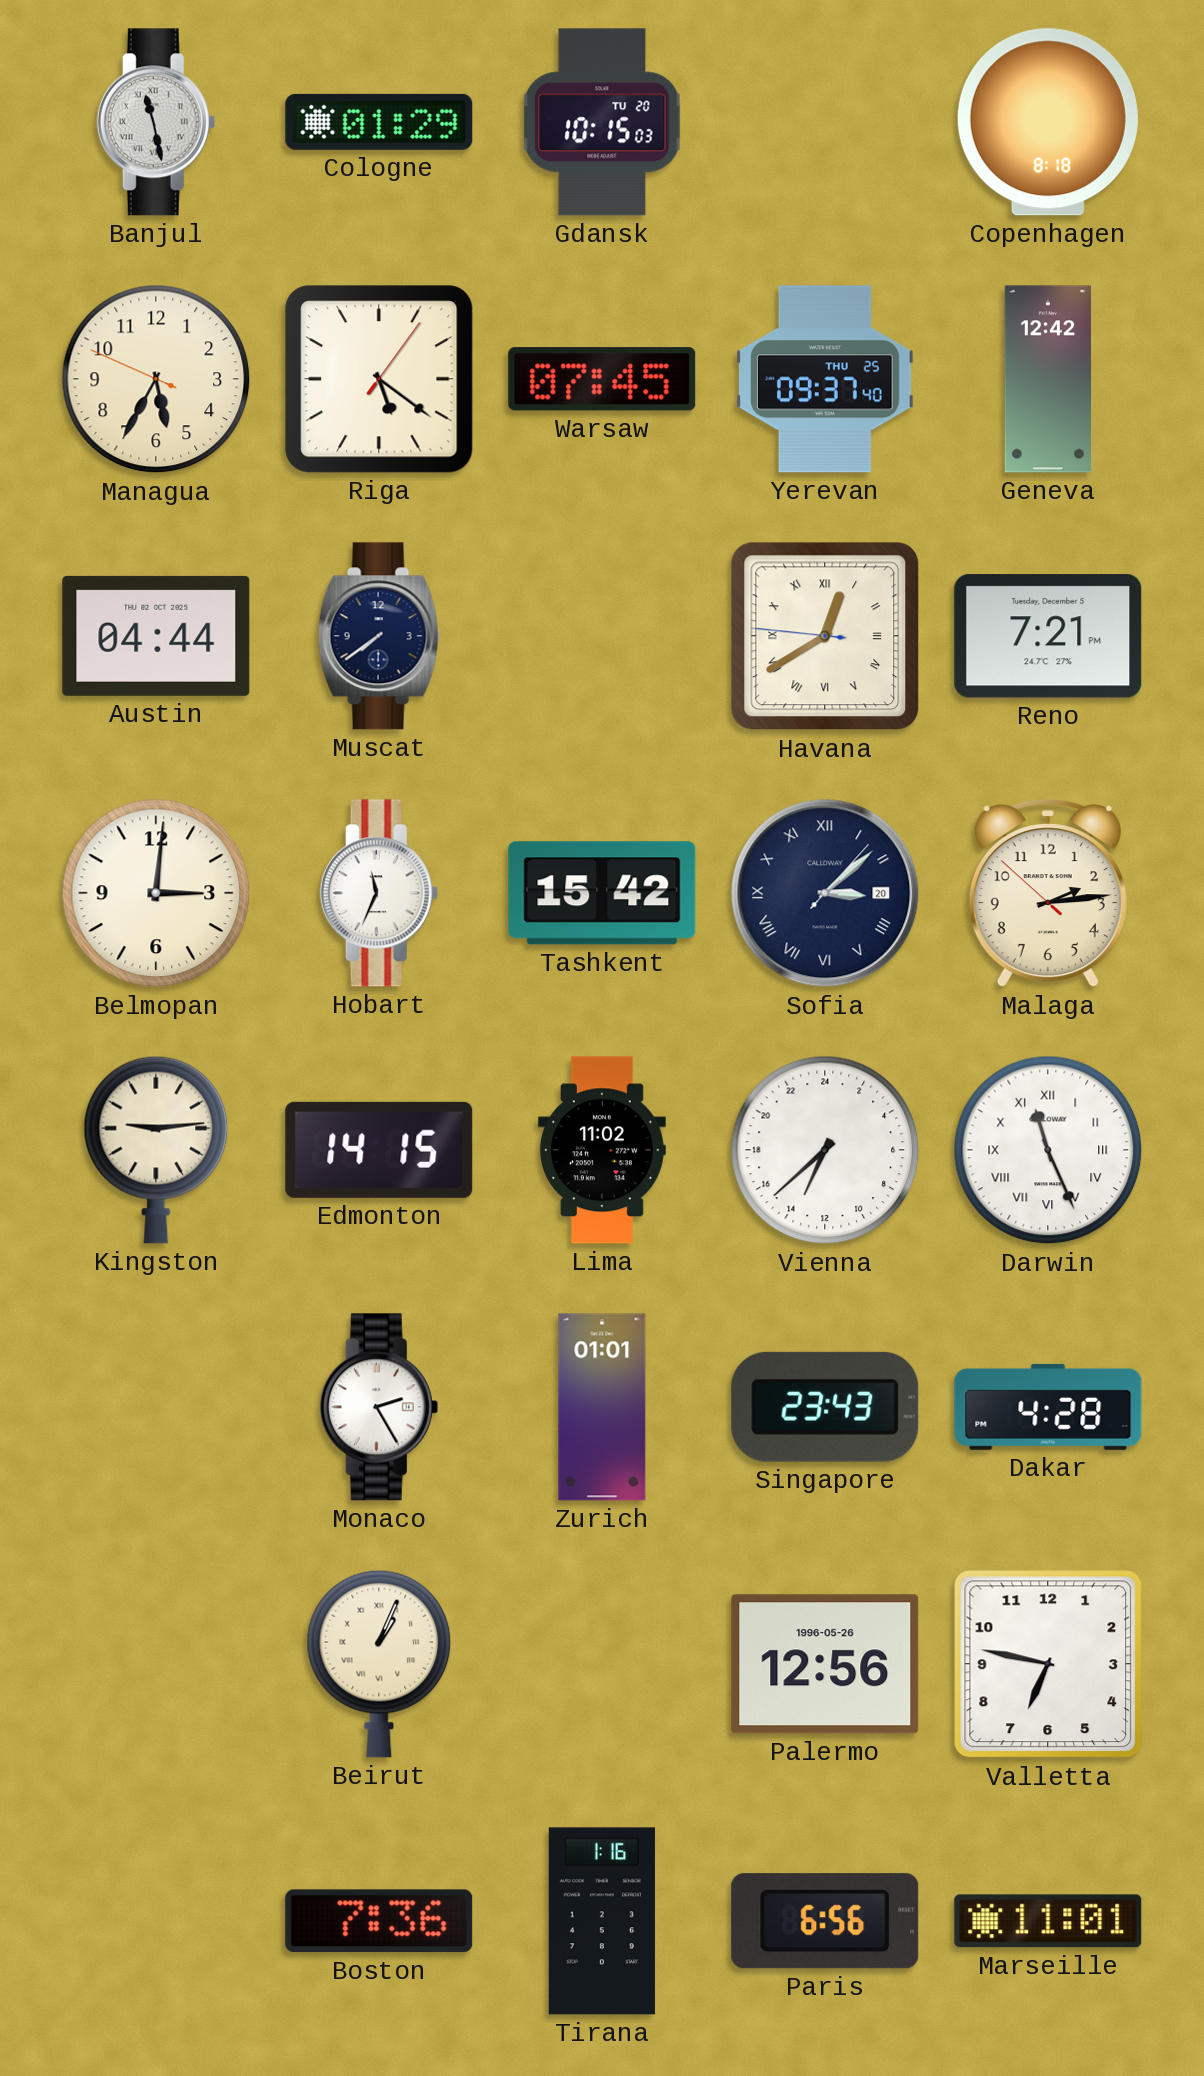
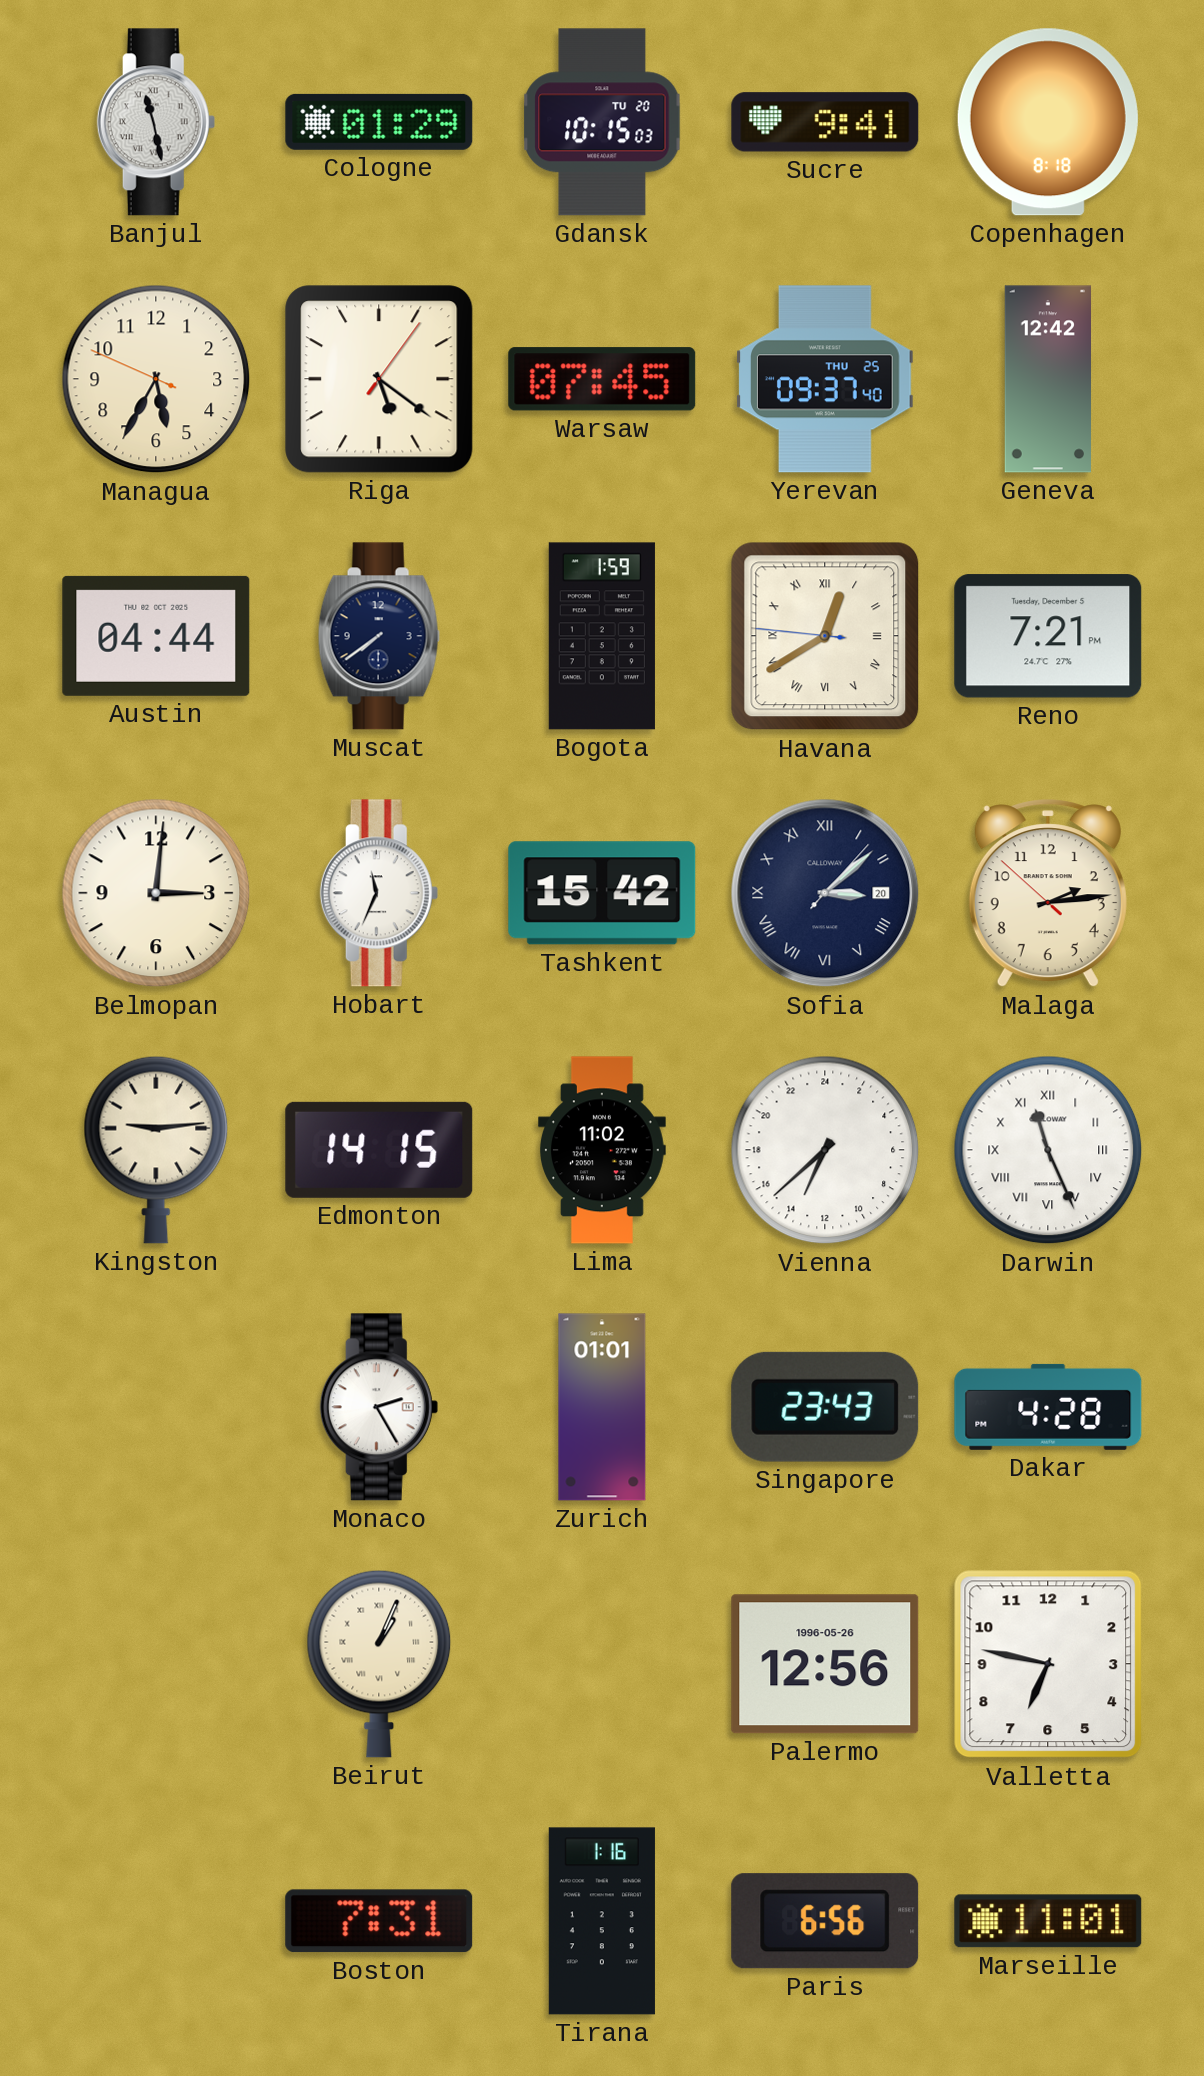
Sucre: none -> 9:41
Bogota: none -> 1:59
Boston: 7:36 -> 7:31
